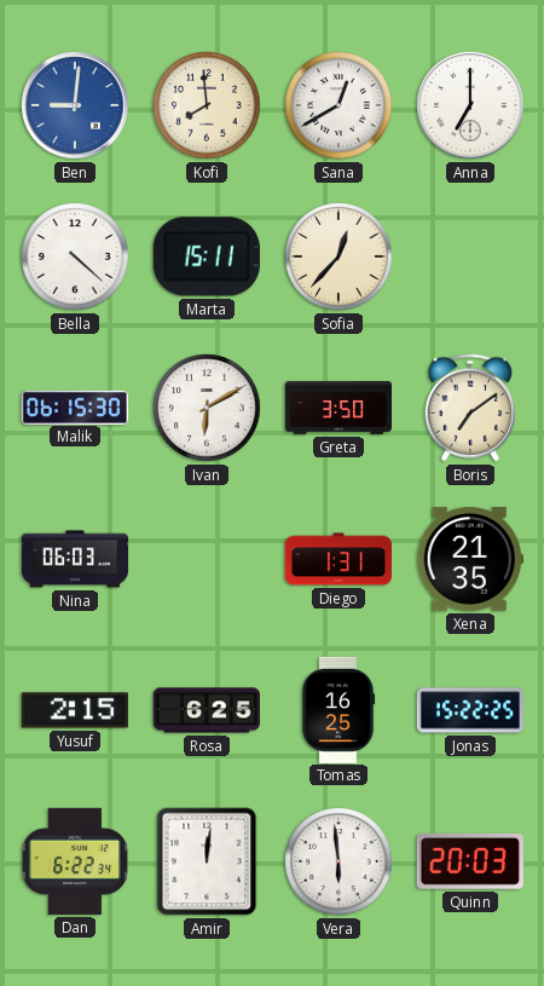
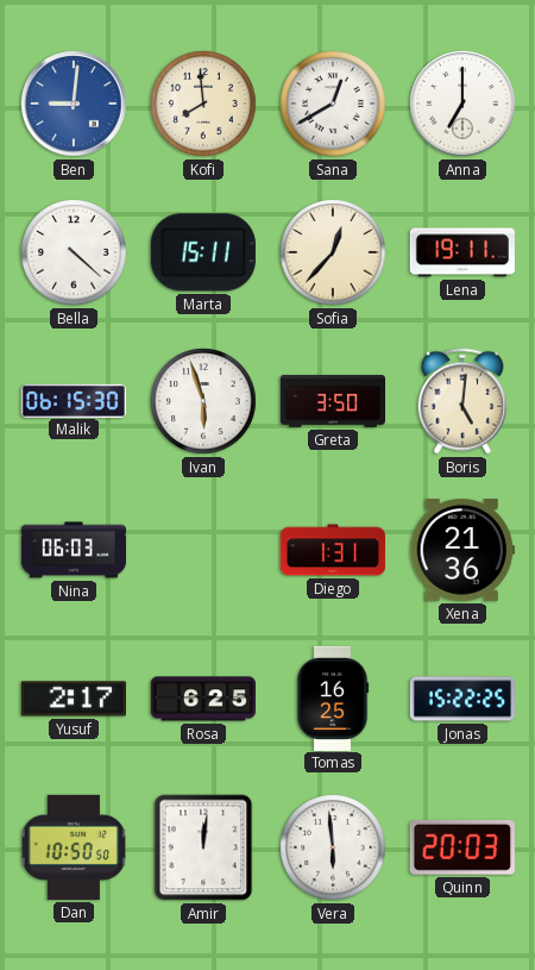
Lena: none -> 19:11
Ivan: 6:10 -> 5:57
Boris: 7:09 -> 5:01
Xena: 21:35 -> 21:36
Yusuf: 2:15 -> 2:17
Dan: 6:22 -> 10:50
